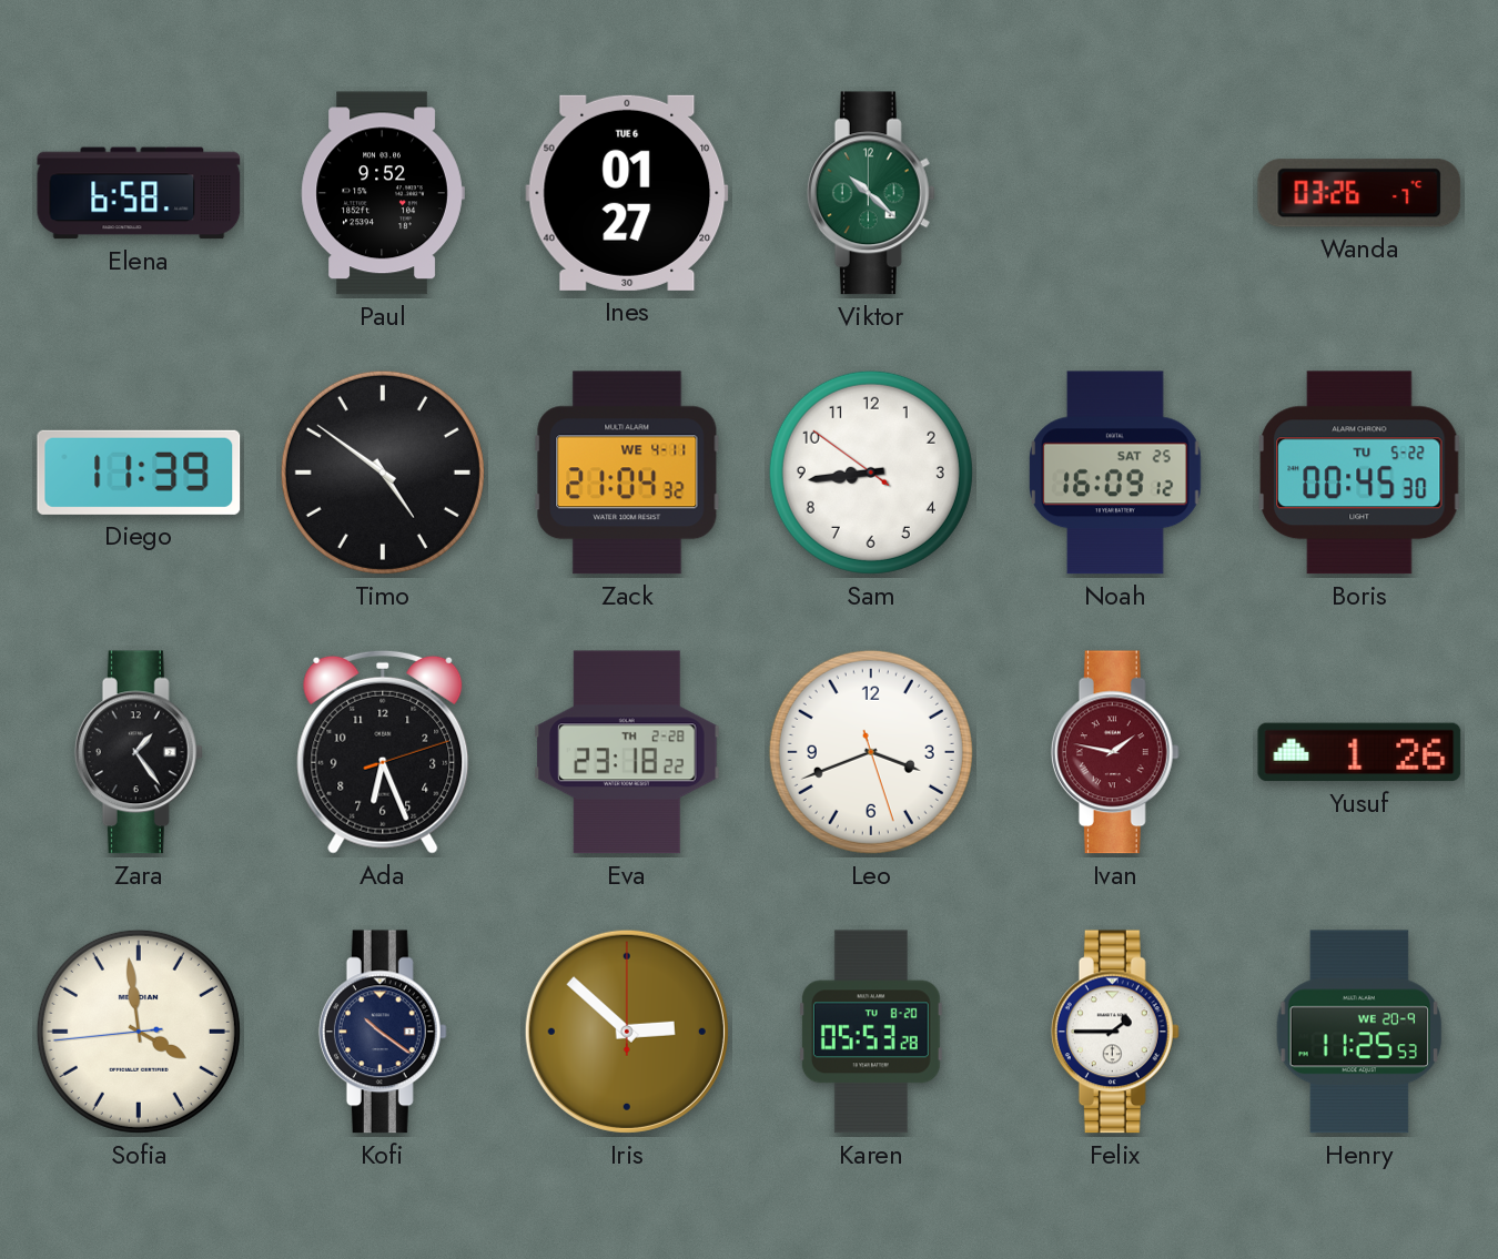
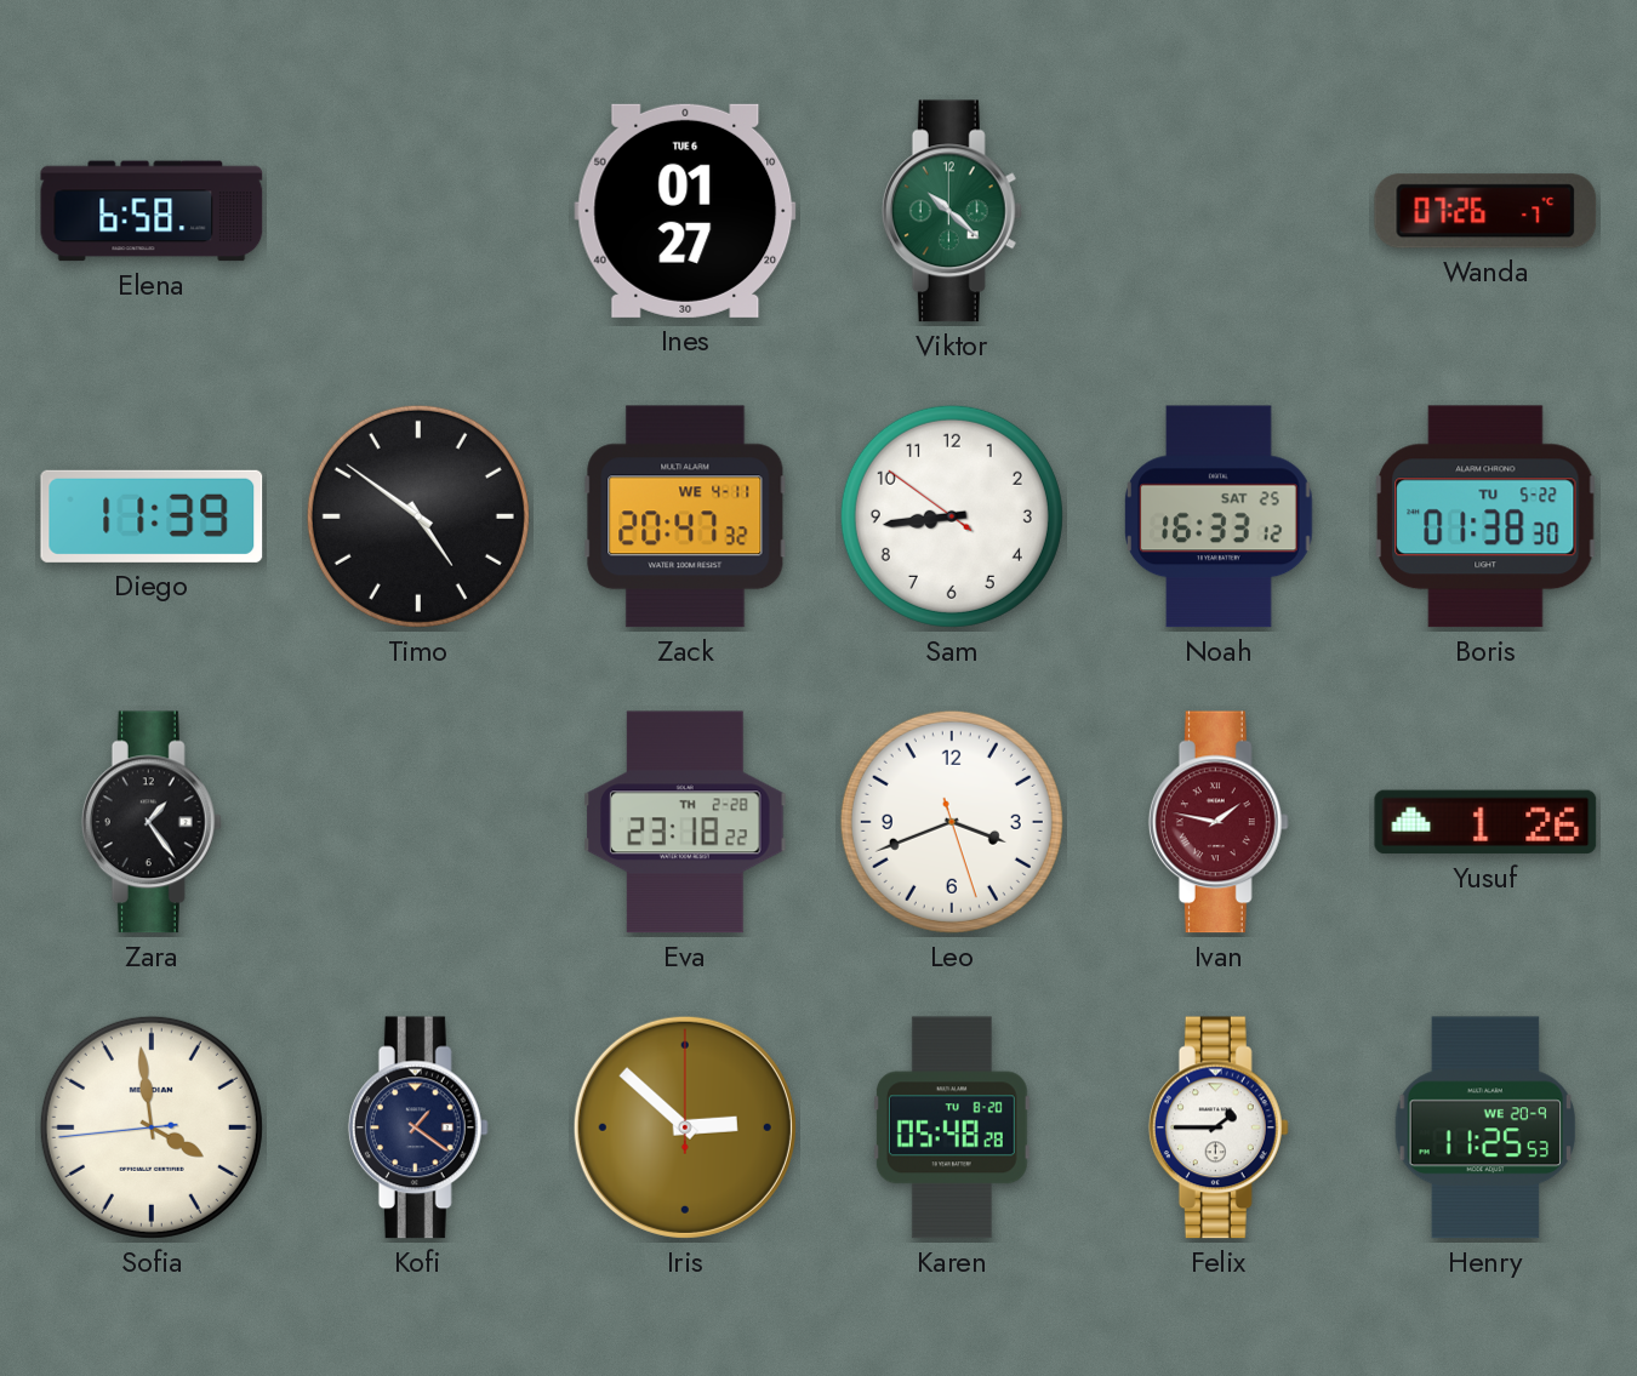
Paul: 9:52 -> none
Wanda: 03:26 -> 07:26
Zack: 21:04 -> 20:47
Noah: 16:09 -> 16:33
Boris: 00:45 -> 01:38
Ada: 6:26 -> none
Kofi: 10:21 -> 1:21
Karen: 05:53 -> 05:48
